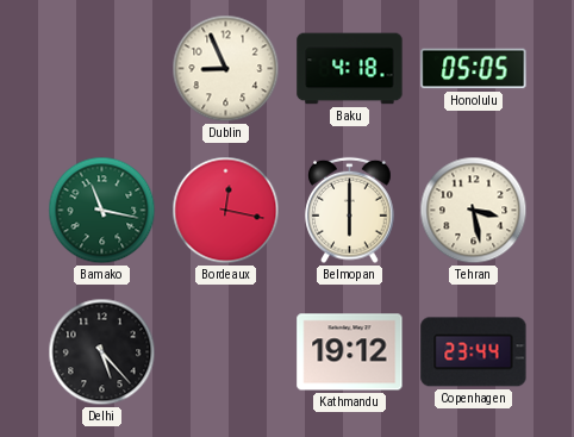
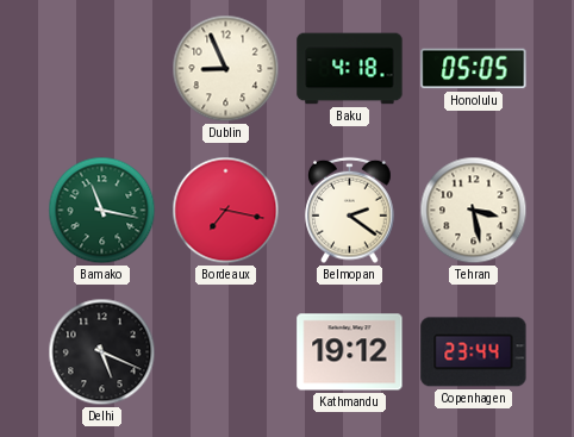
Bordeaux: 12:17 -> 7:17
Belmopan: 6:00 -> 2:21
Delhi: 5:23 -> 5:19
